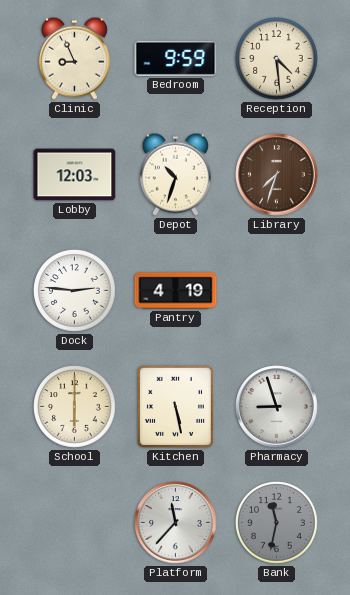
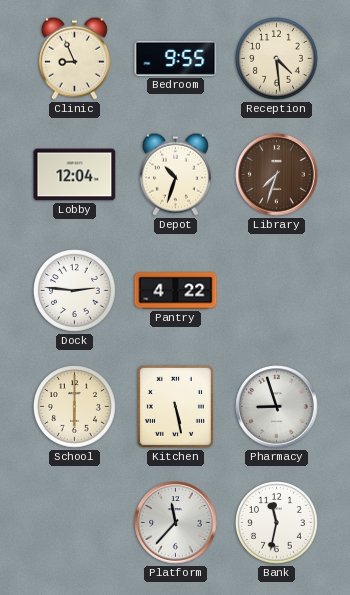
Bedroom: 9:59 -> 9:55
Lobby: 12:03 -> 12:04
Pantry: 4:19 -> 4:22
Bank dial: grey -> white
